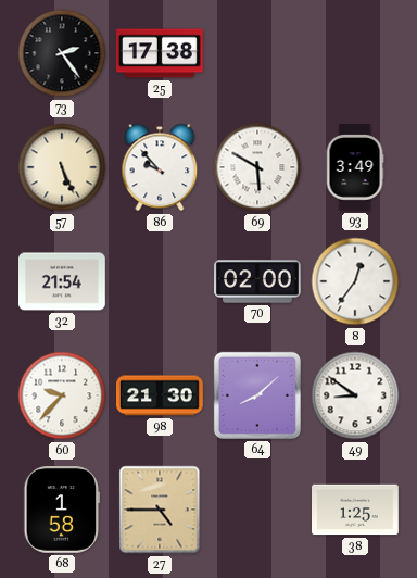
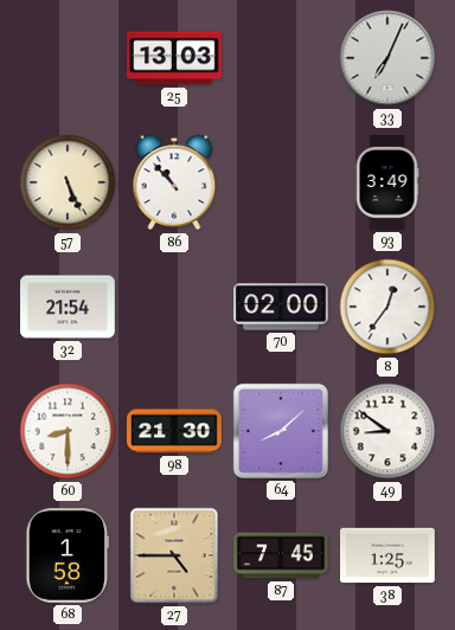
73: 2:24 -> none
25: 17:38 -> 13:03
33: none -> 7:04
86: 9:53 -> 10:53
69: 5:50 -> none
60: 9:37 -> 8:30
87: none -> 7:45
